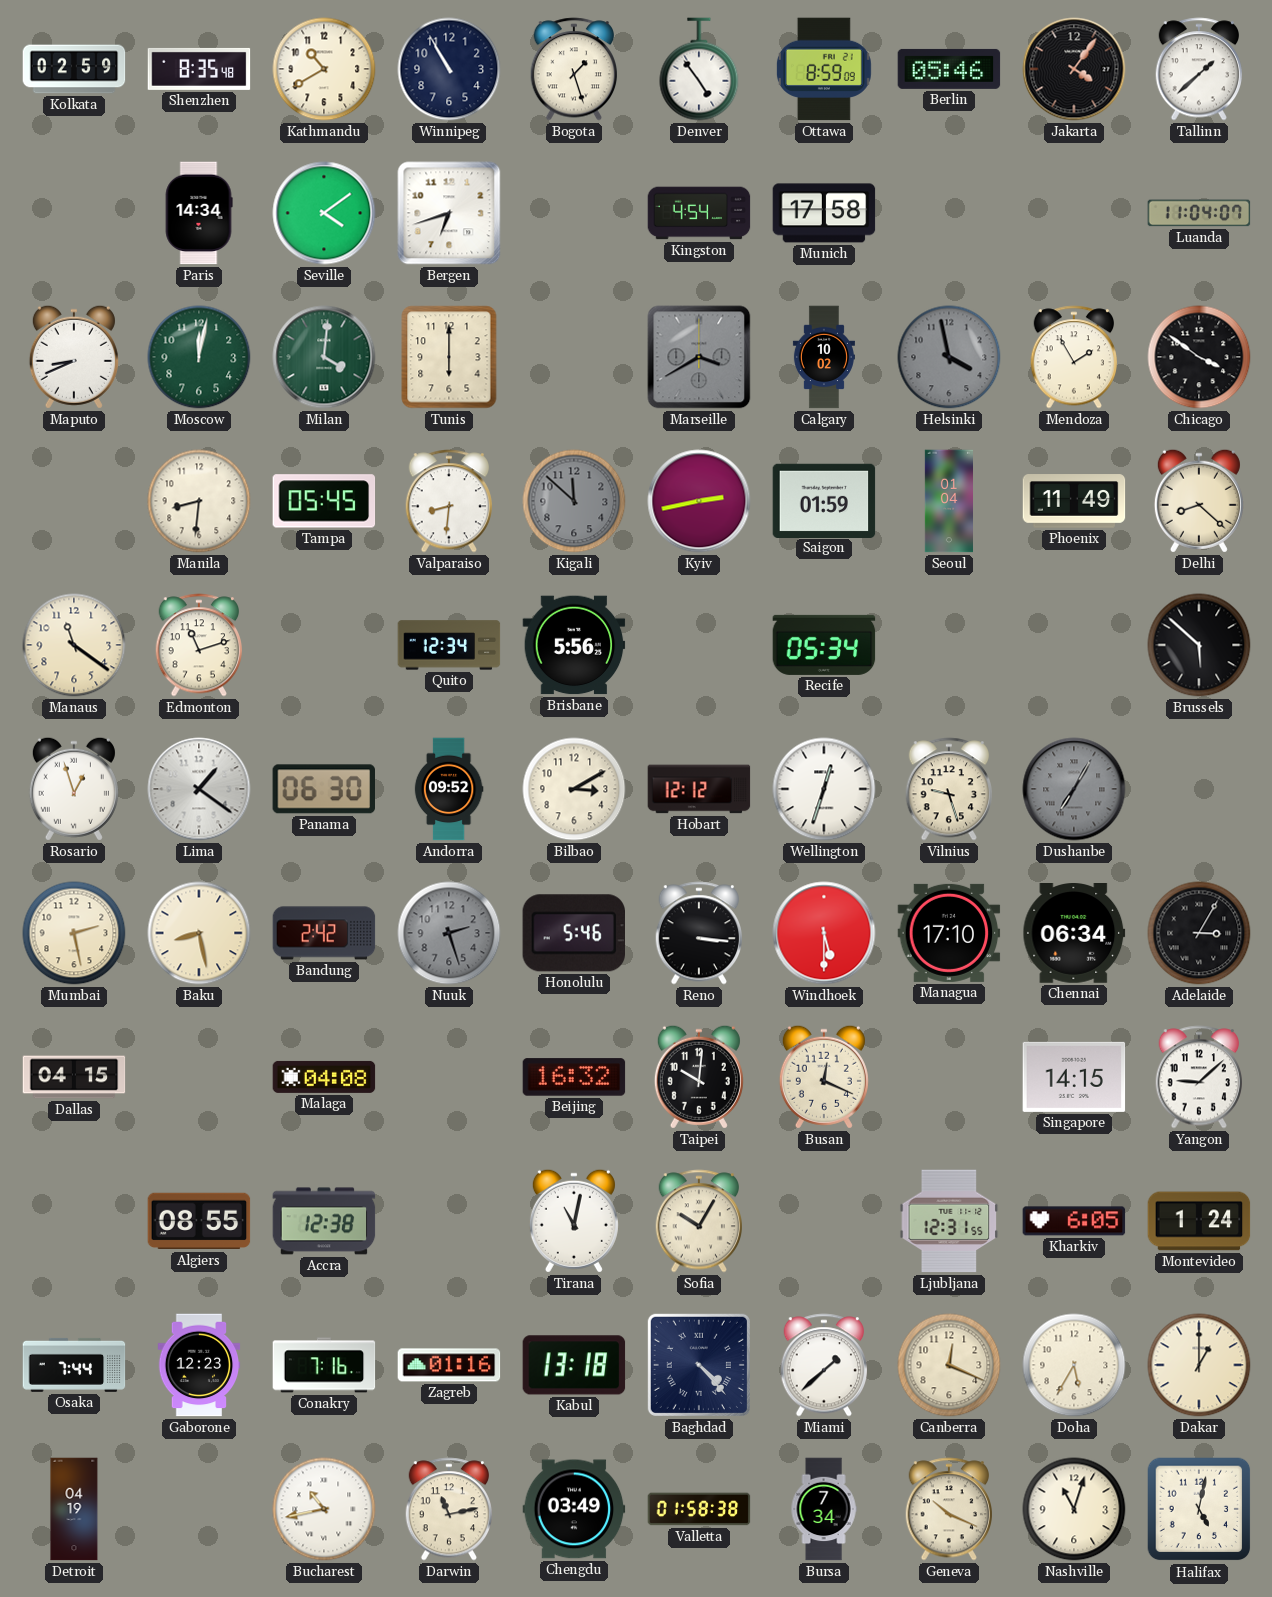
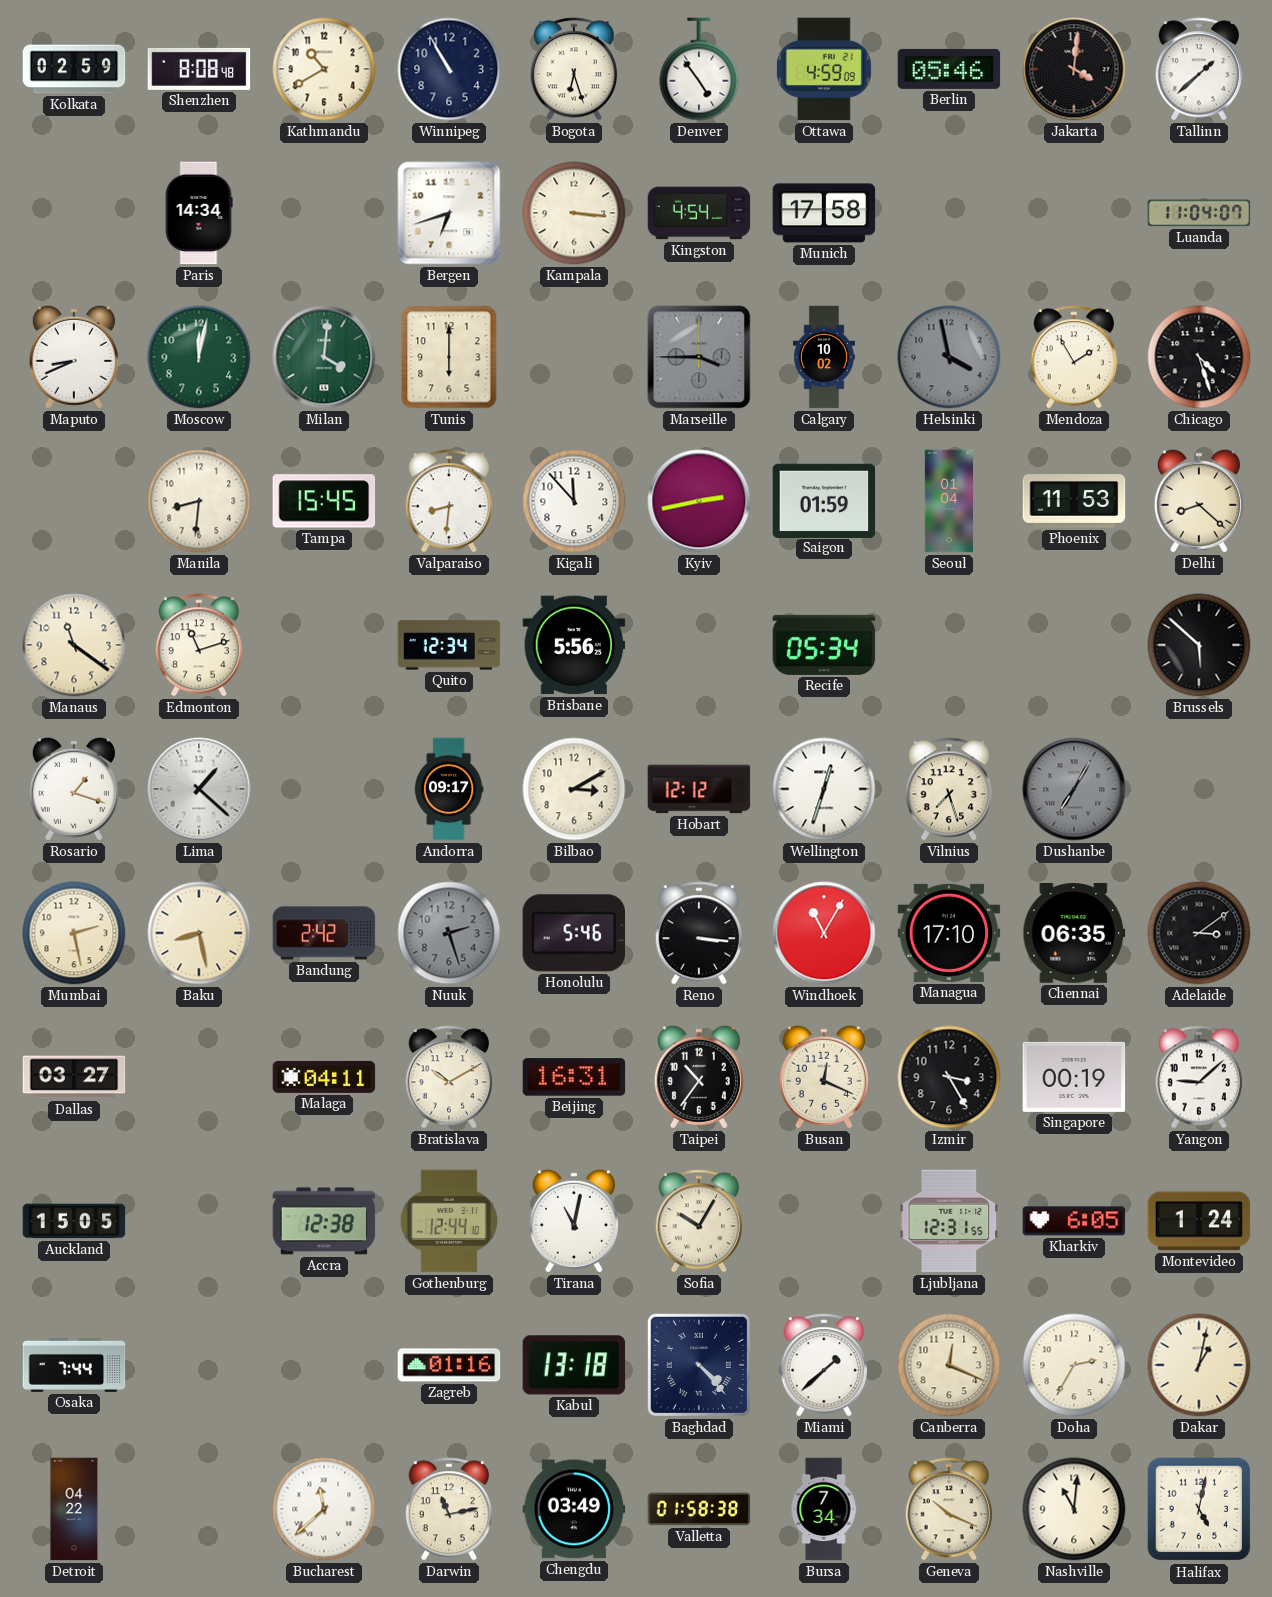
Shenzhen: 8:35 -> 8:08
Bogota: 1:27 -> 6:27
Ottawa: 8:59 -> 4:59
Jakarta: 4:06 -> 4:01
Seville: 4:09 -> none
Kampala: none -> 3:16
Marseille: 3:40 -> 3:45
Chicago: 3:51 -> 4:27
Tampa: 05:45 -> 15:45
Kigali: 11:52 -> 11:53
Kigali dial: grey -> white
Phoenix: 11:49 -> 11:53
Rosario: 12:57 -> 1:18
Lima: 1:21 -> 1:22
Panama: 06:30 -> none
Andorra: 09:52 -> 09:17
Vilnius: 9:27 -> 7:27
Windhoek: 5:30 -> 11:05
Chennai: 06:34 -> 06:35
Adelaide: 3:05 -> 3:09
Dallas: 04:15 -> 03:27
Malaga: 04:08 -> 04:11
Bratislava: none -> 10:10
Beijing: 16:32 -> 16:31
Taipei: 10:01 -> 10:36
Izmir: none -> 3:25
Singapore: 14:15 -> 00:19
Auckland: none -> 15:05
Algiers: 08:55 -> none
Gothenburg: none -> 12:44
Gaborone: 12:23 -> none
Conakry: 7:16 -> none
Doha: 5:35 -> 2:35
Dakar: 1:00 -> 1:02
Detroit: 04:19 -> 04:22
Bucharest: 10:43 -> 11:38
Nashville: 11:03 -> 11:01
